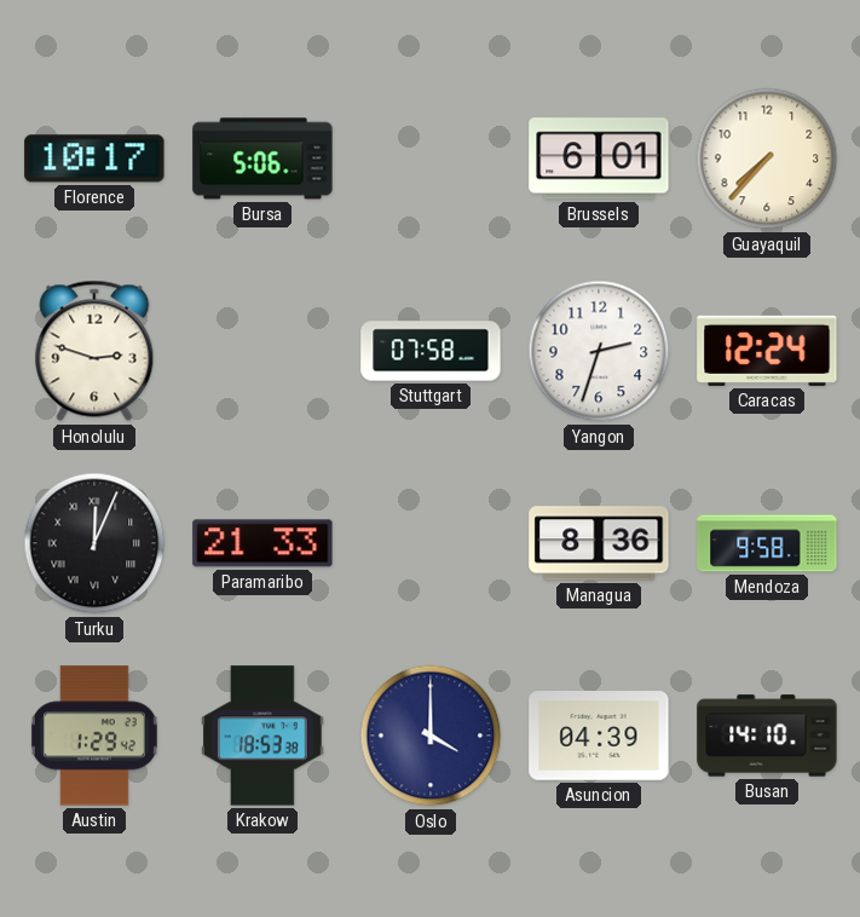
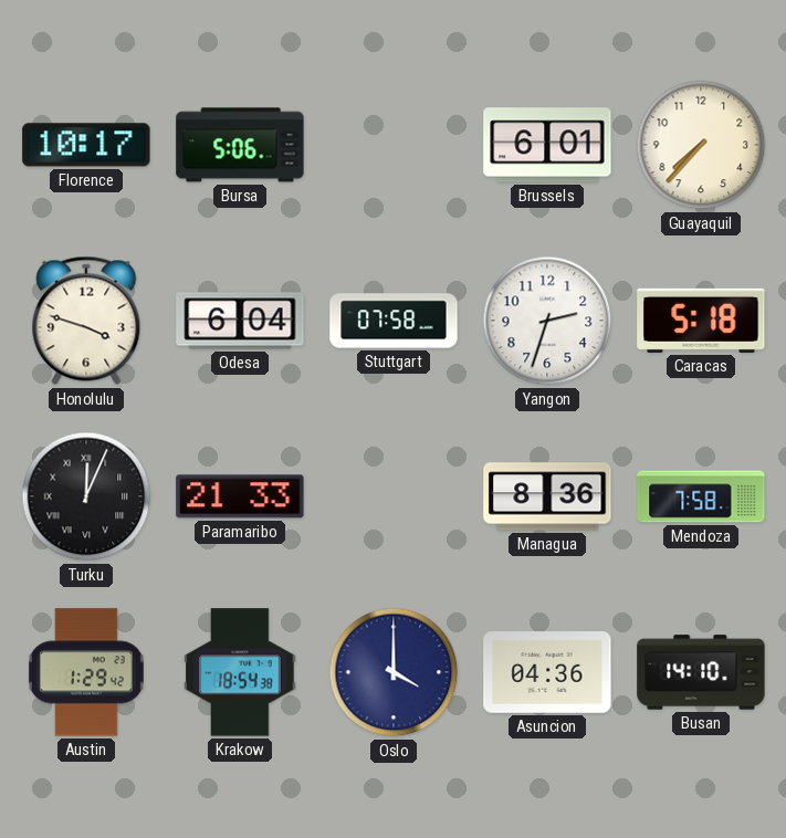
Honolulu: 2:48 -> 3:48
Odesa: none -> 6:04
Caracas: 12:24 -> 5:18
Mendoza: 9:58 -> 7:58
Krakow: 18:53 -> 18:54
Asuncion: 04:39 -> 04:36
